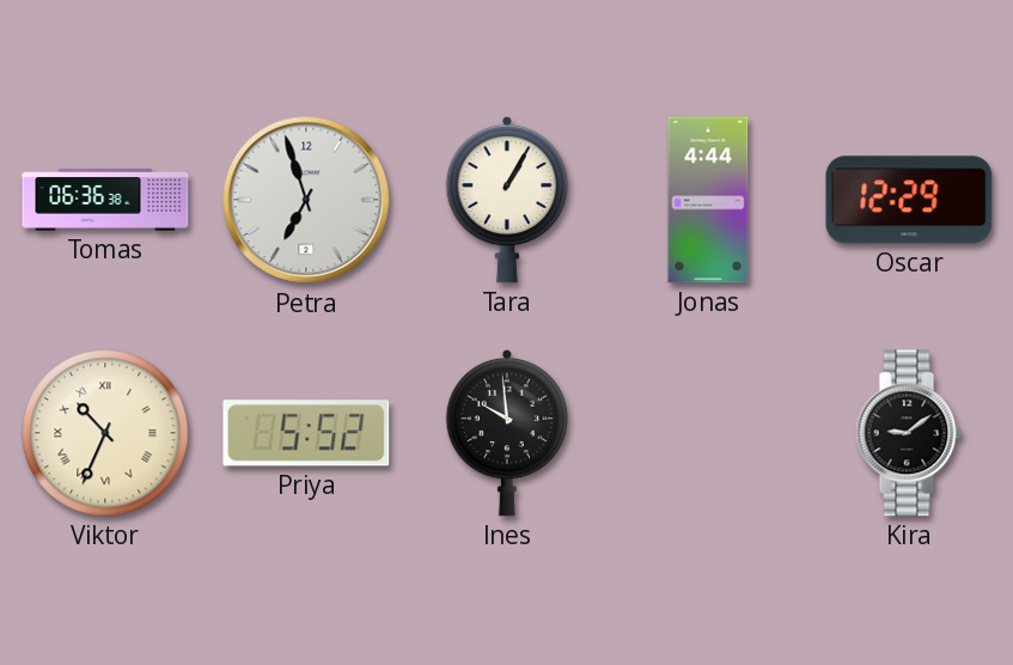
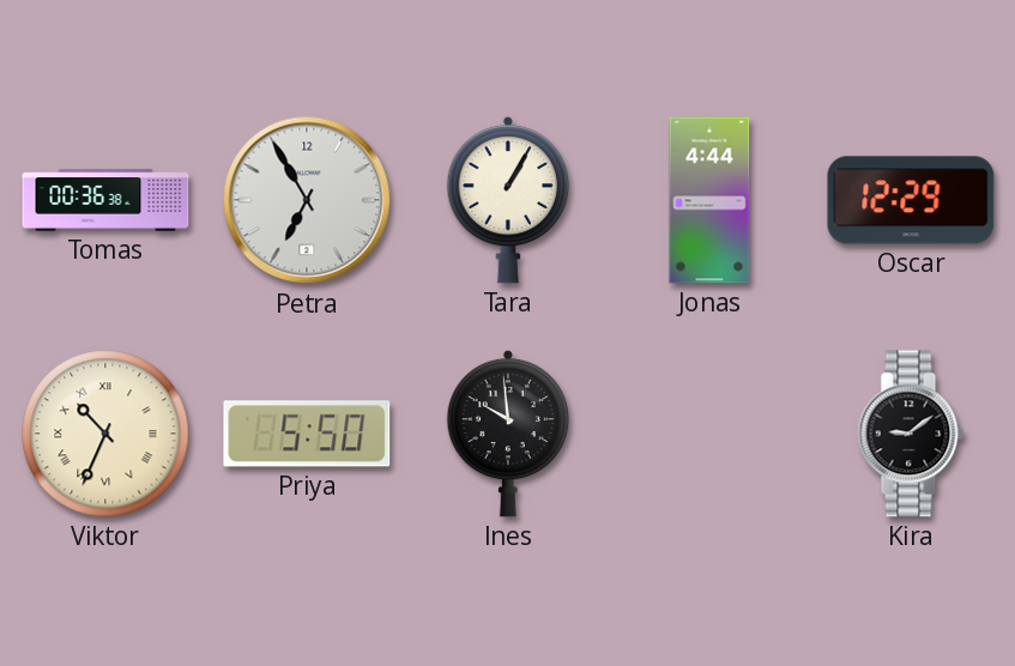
Tomas: 06:36 -> 00:36
Petra: 6:57 -> 6:55
Priya: 5:52 -> 5:50
